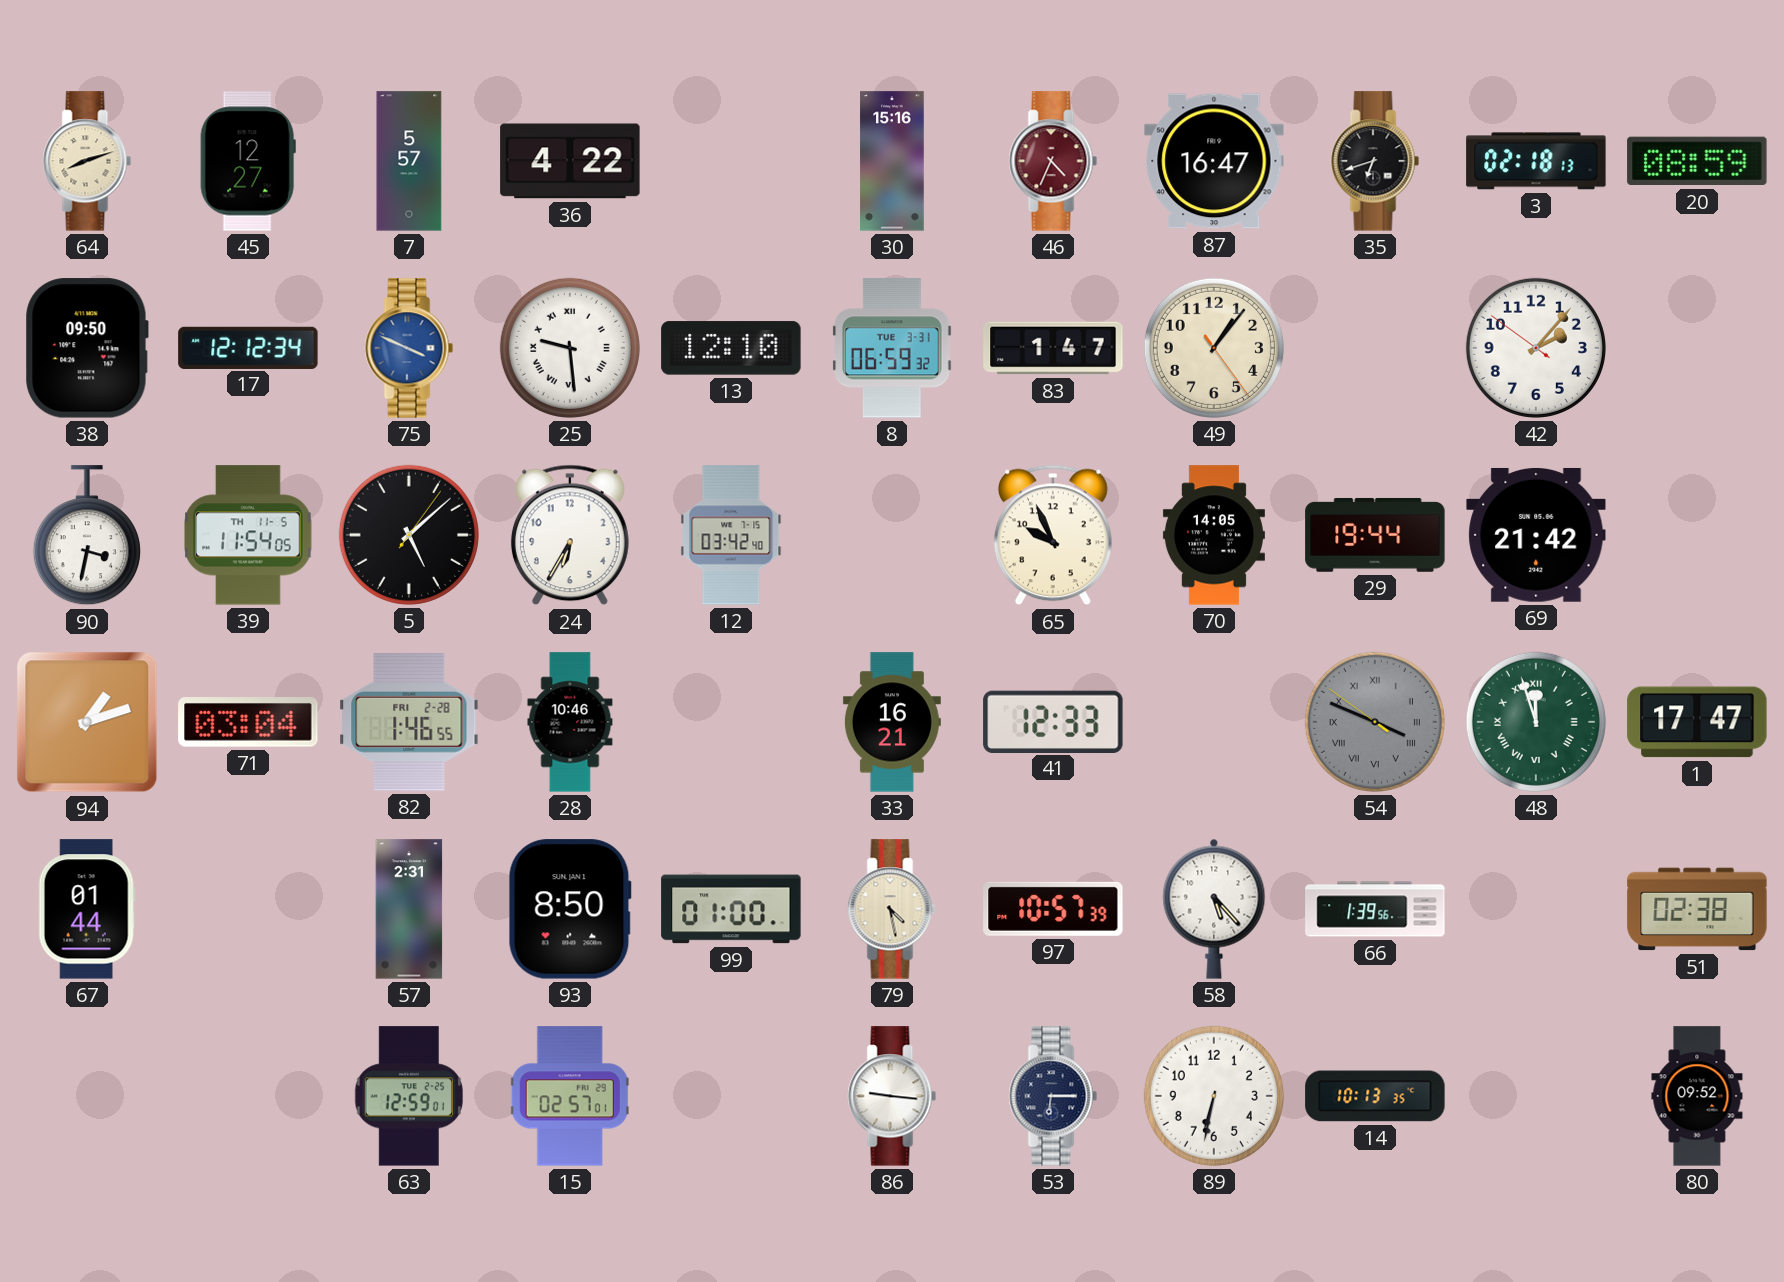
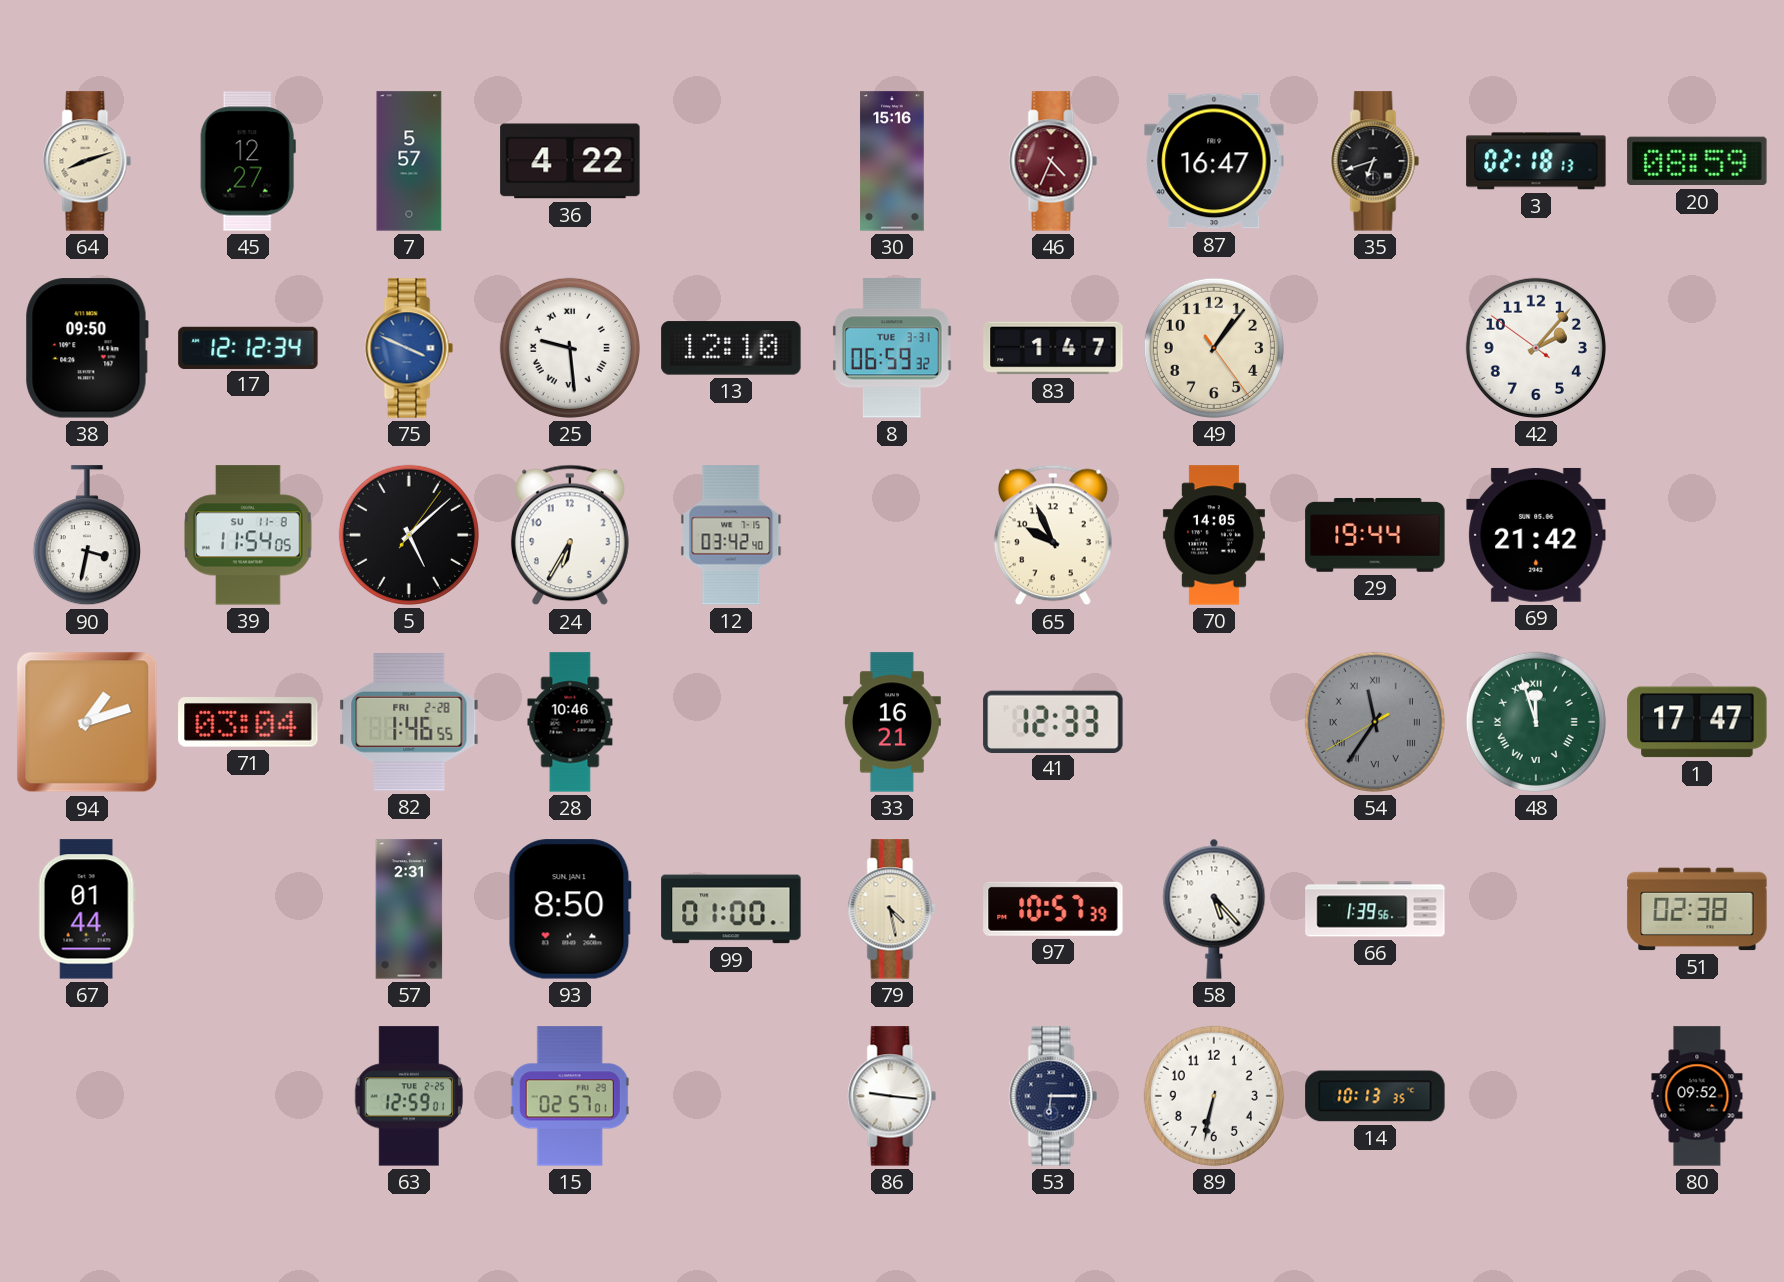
39 date: TH 11-5 -> SU 11-8
54: 3:48 -> 11:35
